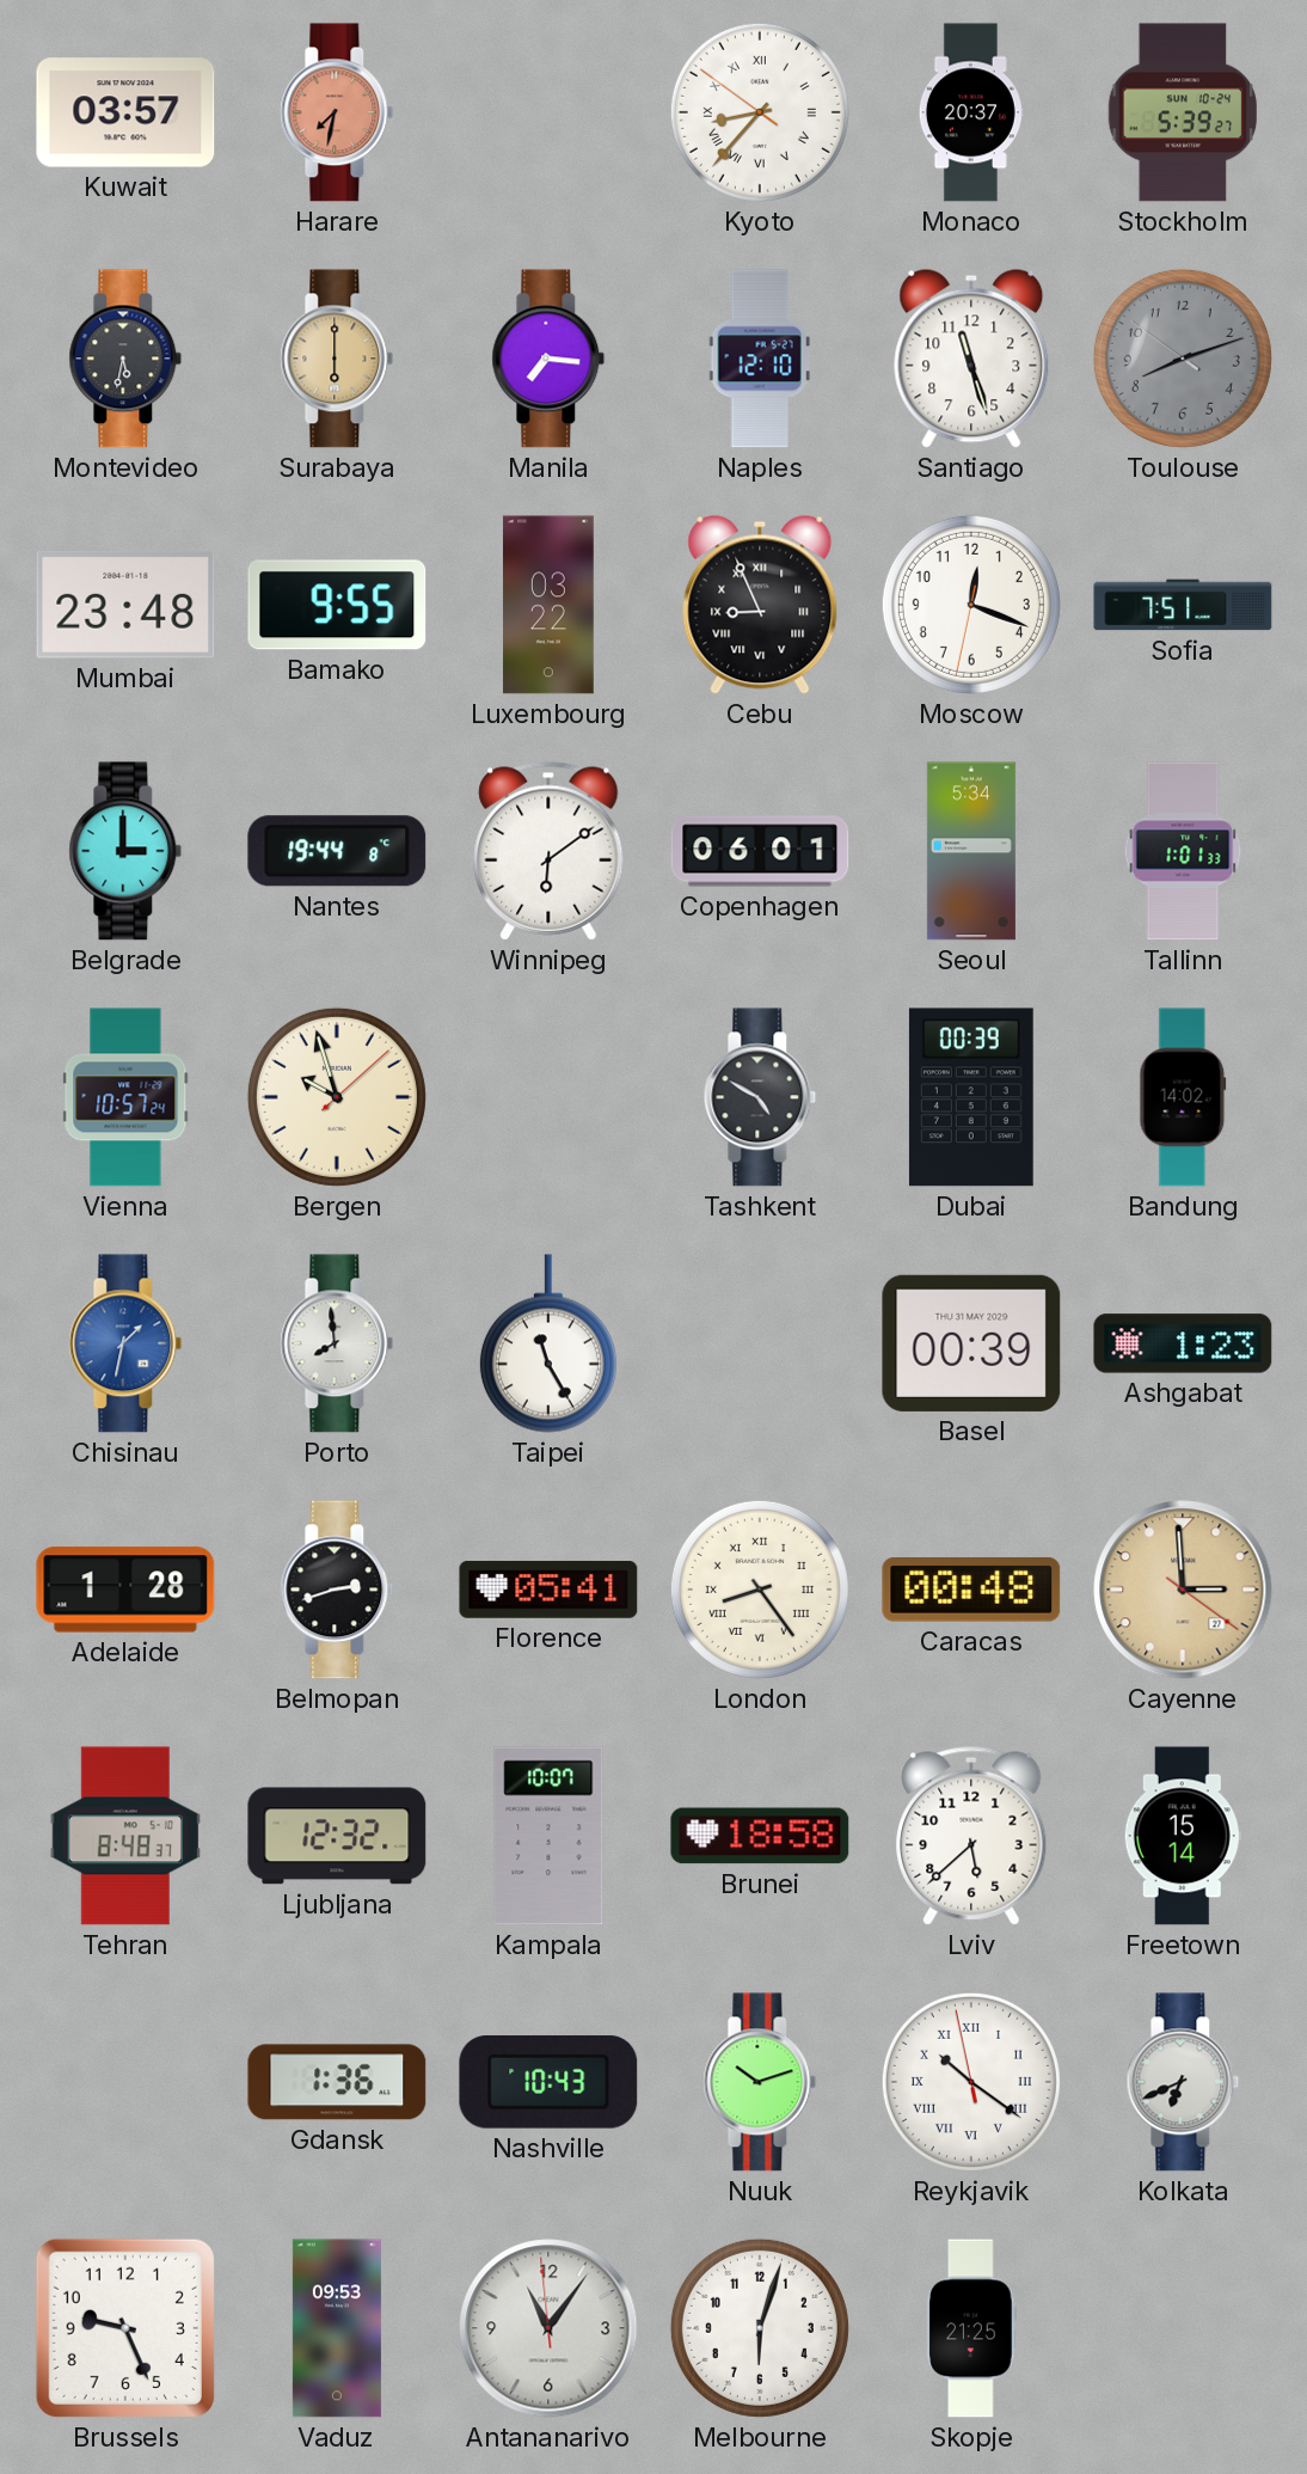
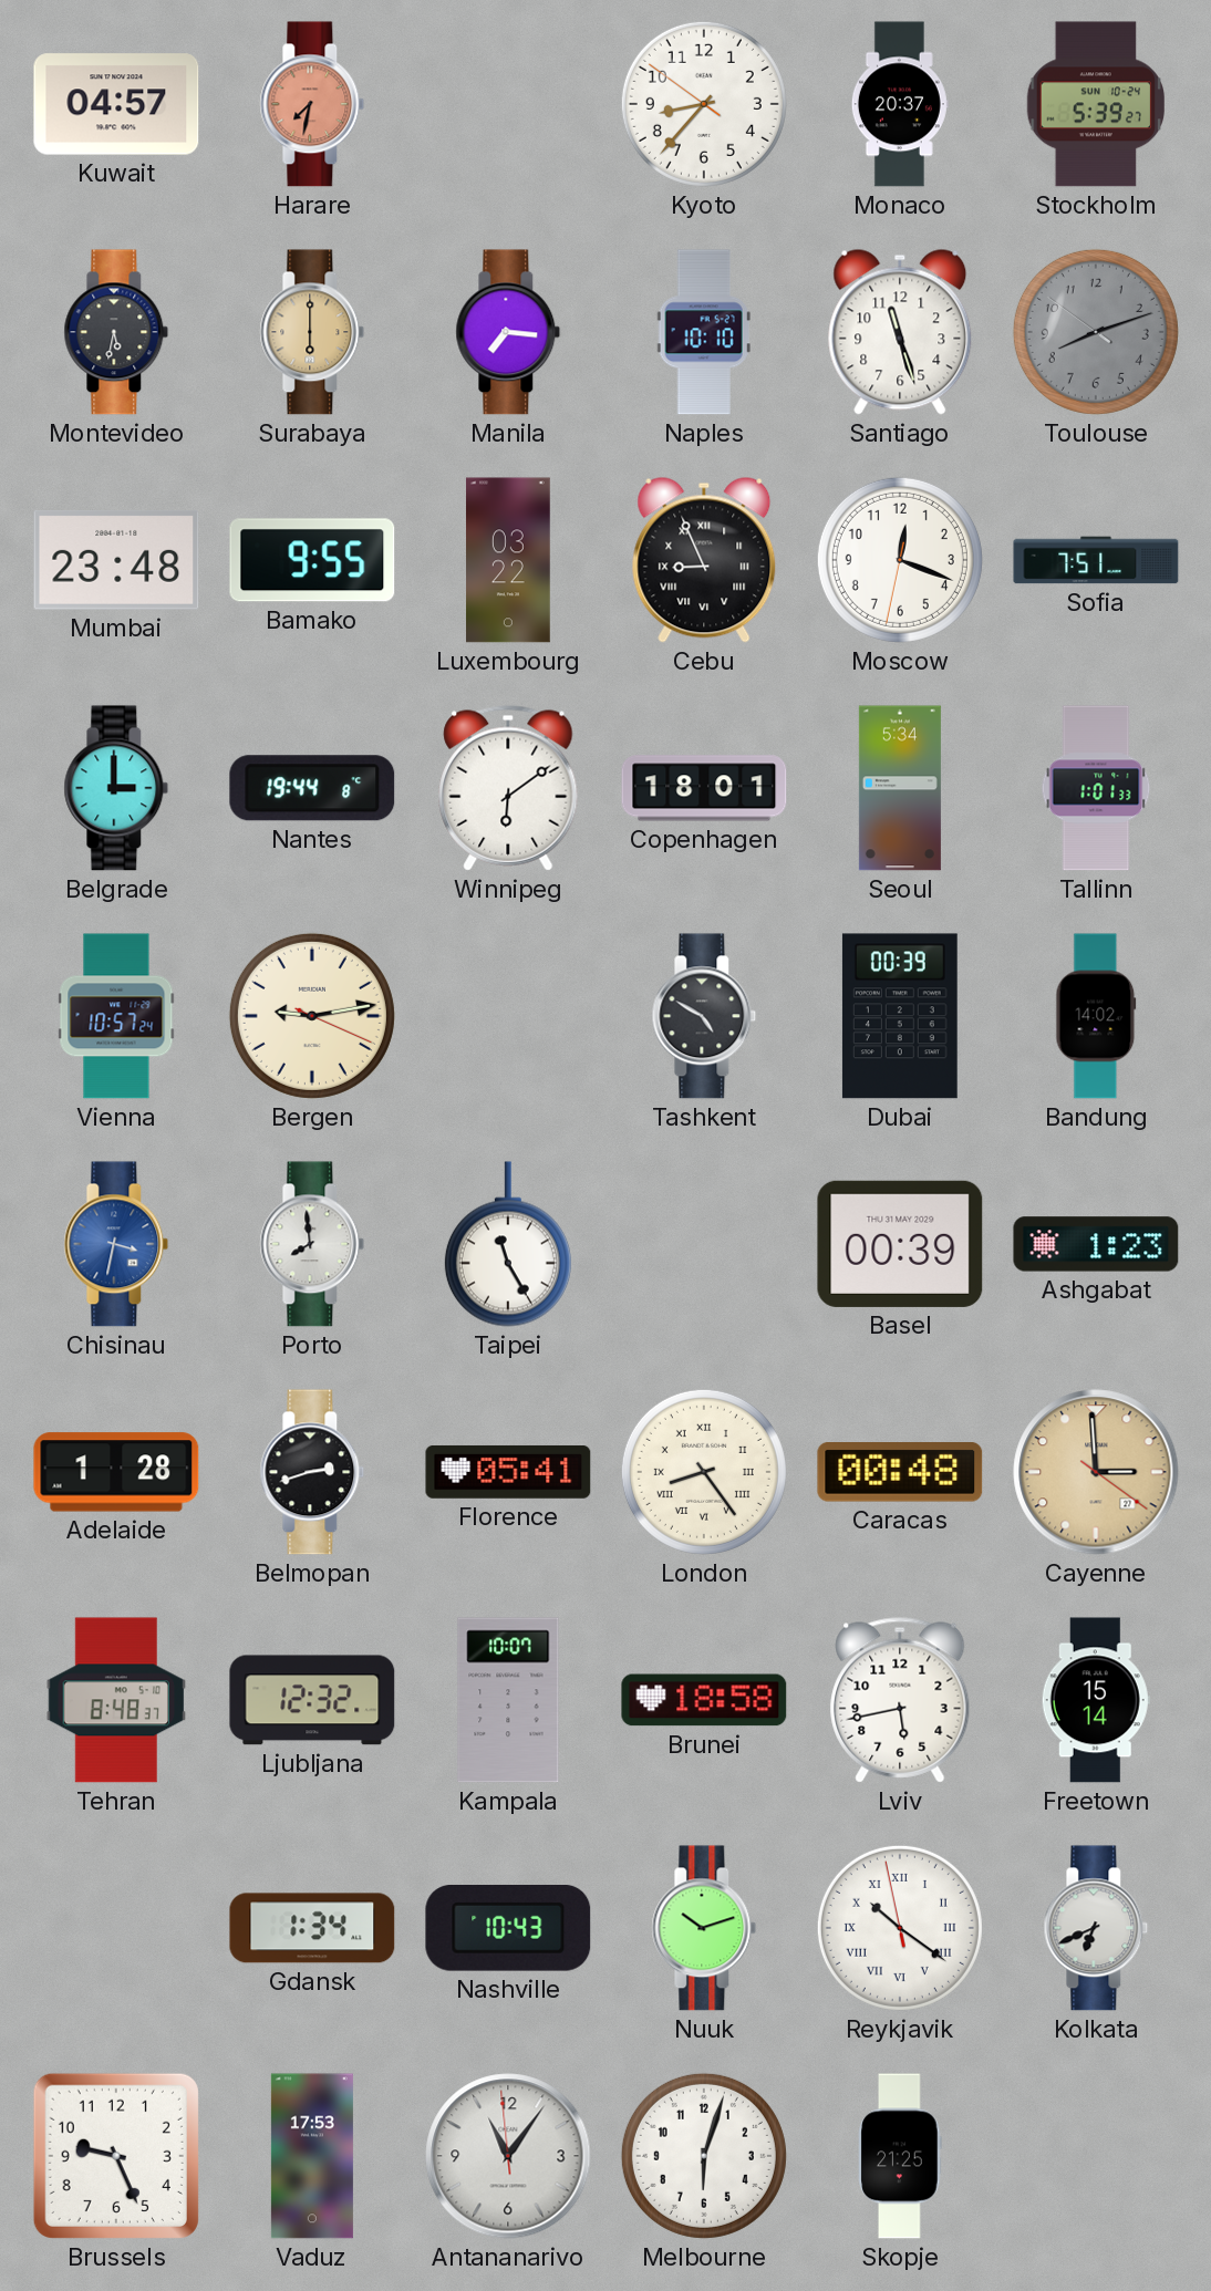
Kuwait: 03:57 -> 04:57
Kyoto numerals: Roman -> Arabic
Naples: 12:10 -> 10:10
Copenhagen: 06:01 -> 18:01
Bergen: 9:57 -> 9:13
Chisinau: 1:32 -> 3:32
Lviv: 5:38 -> 5:43
Gdansk: 1:36 -> 1:34
Vaduz: 09:53 -> 17:53
